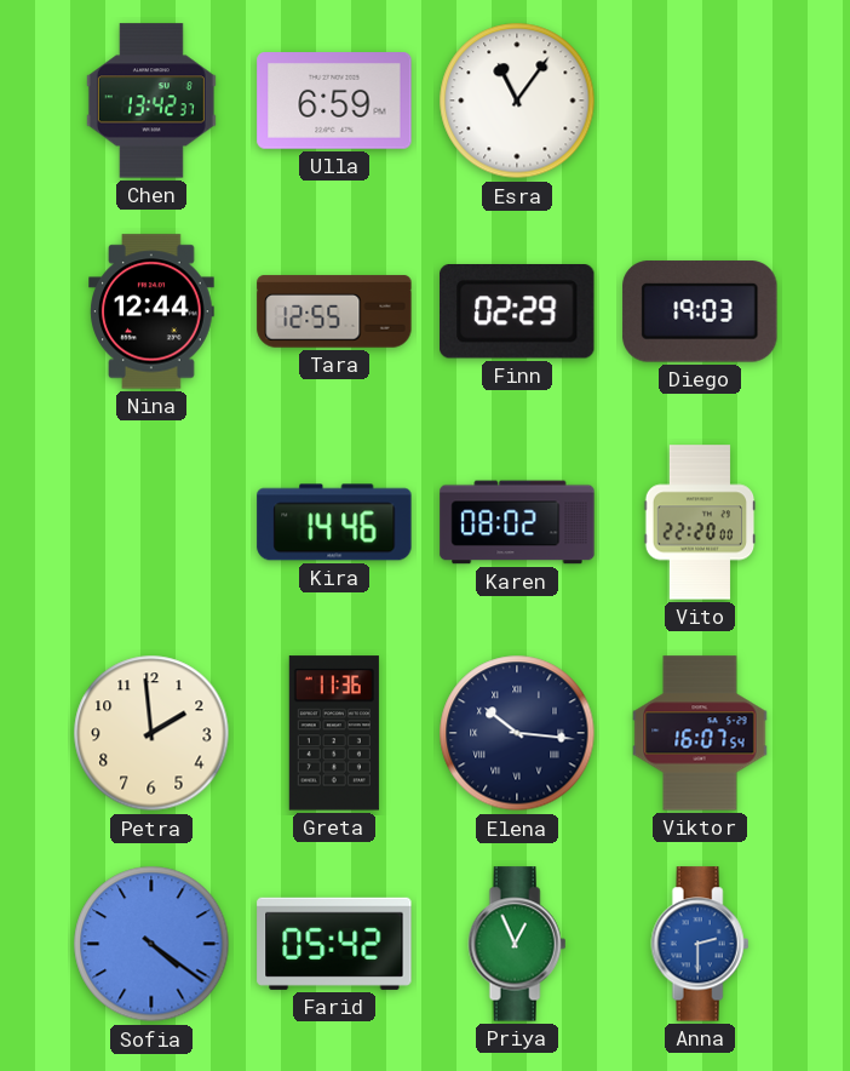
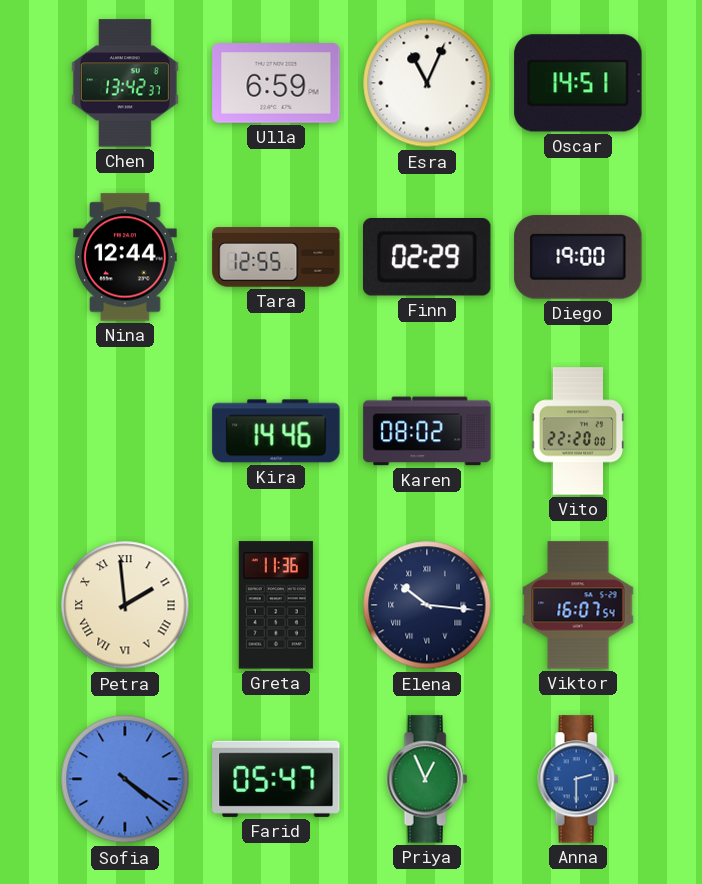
Esra: 11:06 -> 11:04
Oscar: none -> 14:51
Diego: 19:03 -> 19:00
Petra numerals: Arabic -> Roman
Farid: 05:42 -> 05:47
